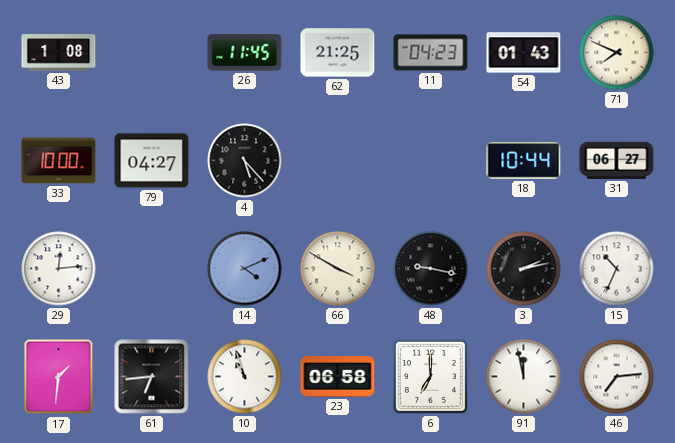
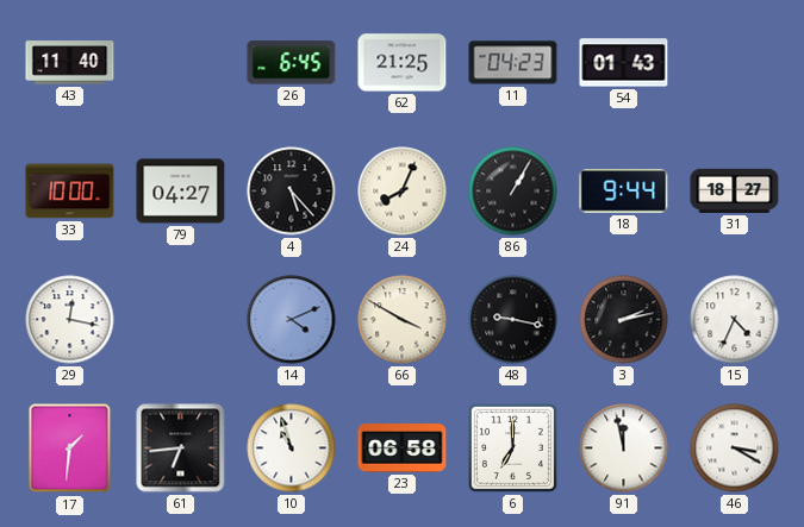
43: 1:08 -> 11:40
26: 11:45 -> 6:45
71: 7:49 -> none
24: none -> 8:04
86: none -> 1:05
18: 10:44 -> 9:44
31: 06:27 -> 18:27
29: 12:14 -> 12:17
15: 10:34 -> 4:34
46: 7:14 -> 3:20
